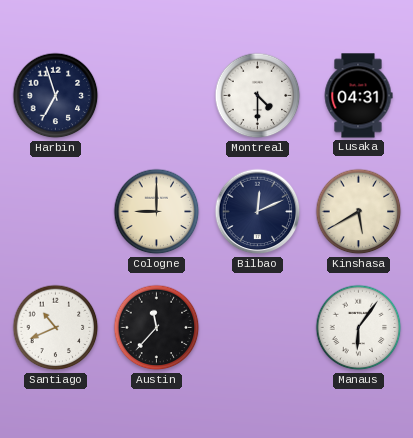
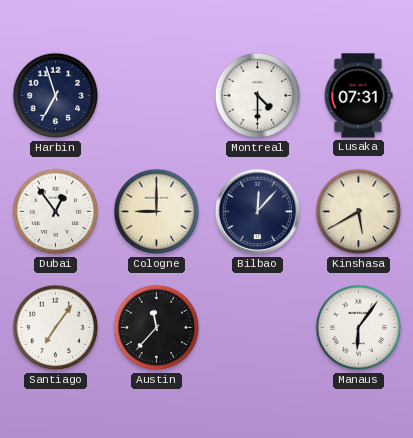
Lusaka: 04:31 -> 07:31
Dubai: none -> 12:54
Bilbao: 12:11 -> 12:07
Santiago: 10:41 -> 7:06
